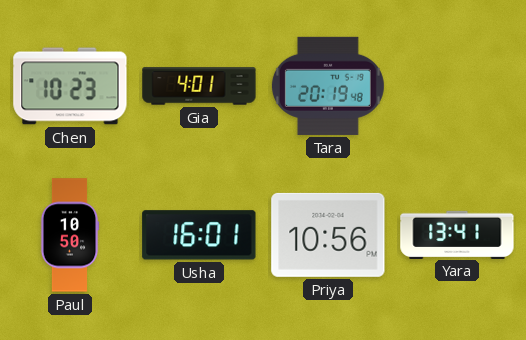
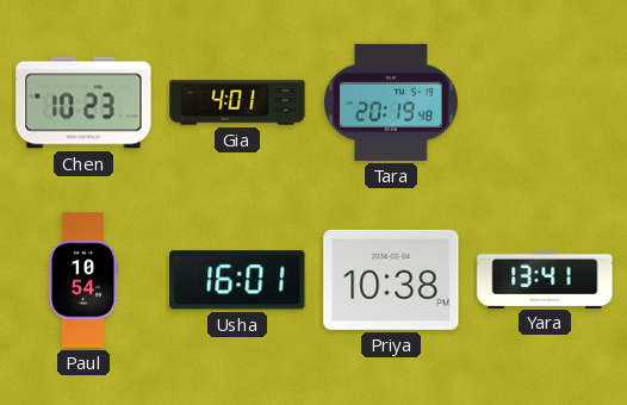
Paul: 10:50 -> 10:54
Priya: 10:56 -> 10:38
